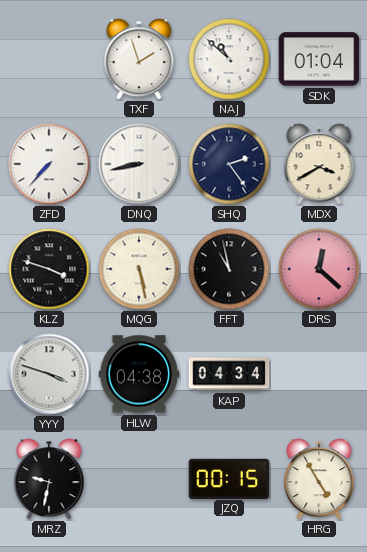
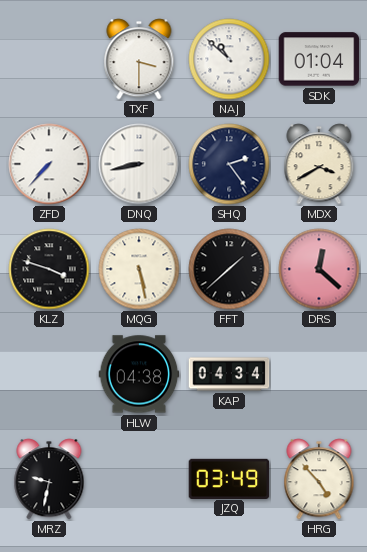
TXF: 1:57 -> 3:30
FFT: 10:58 -> 1:38
YYY: 3:48 -> none
JZQ: 00:15 -> 03:49
HRG: 4:55 -> 4:53
